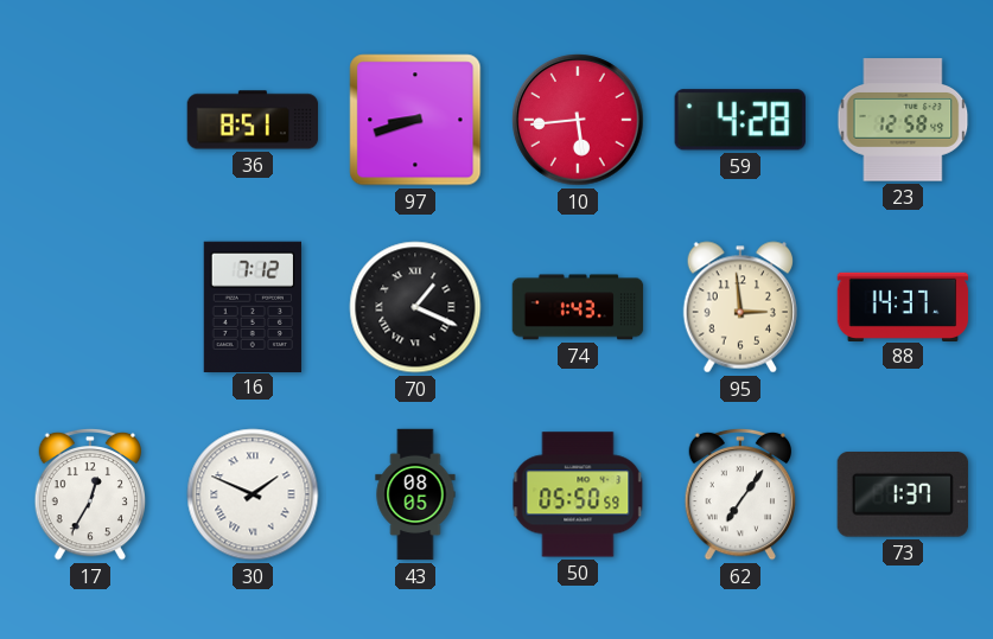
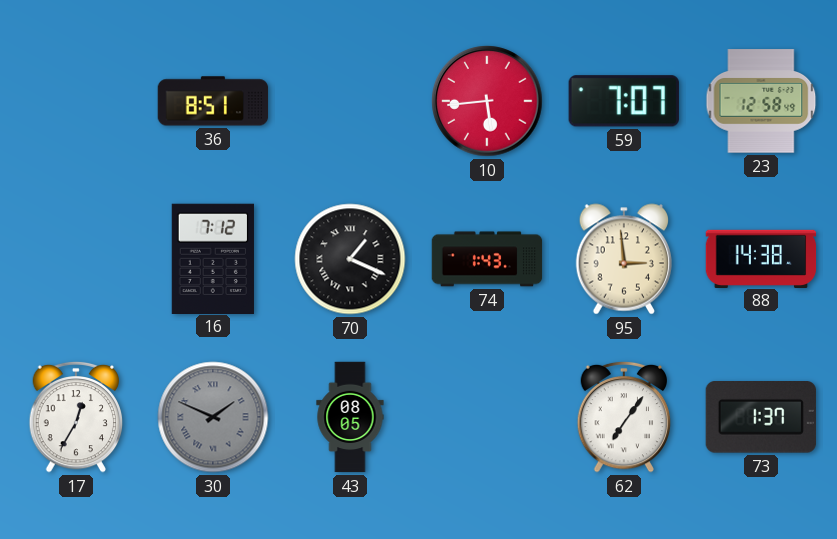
97: 8:42 -> none
59: 4:28 -> 7:07
88: 14:37 -> 14:38
30 dial: white -> grey
50: 05:50 -> none
